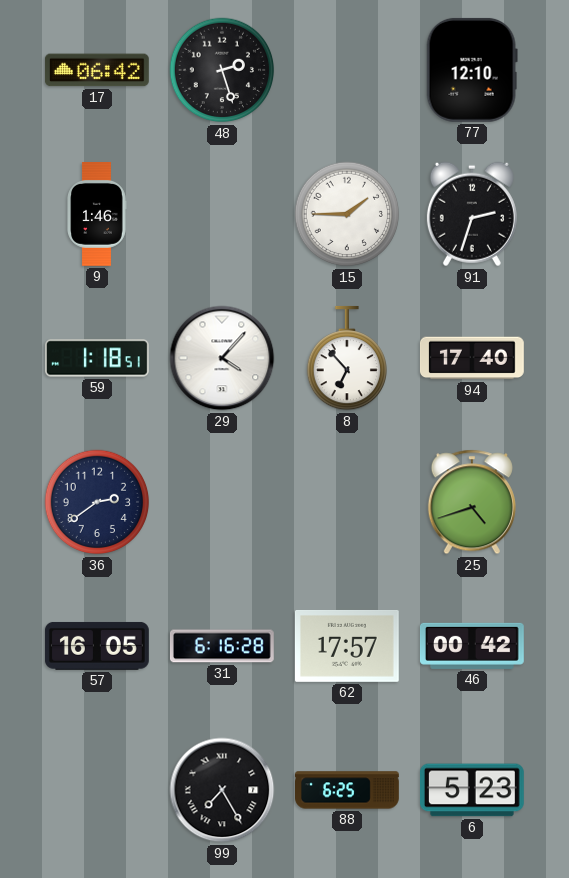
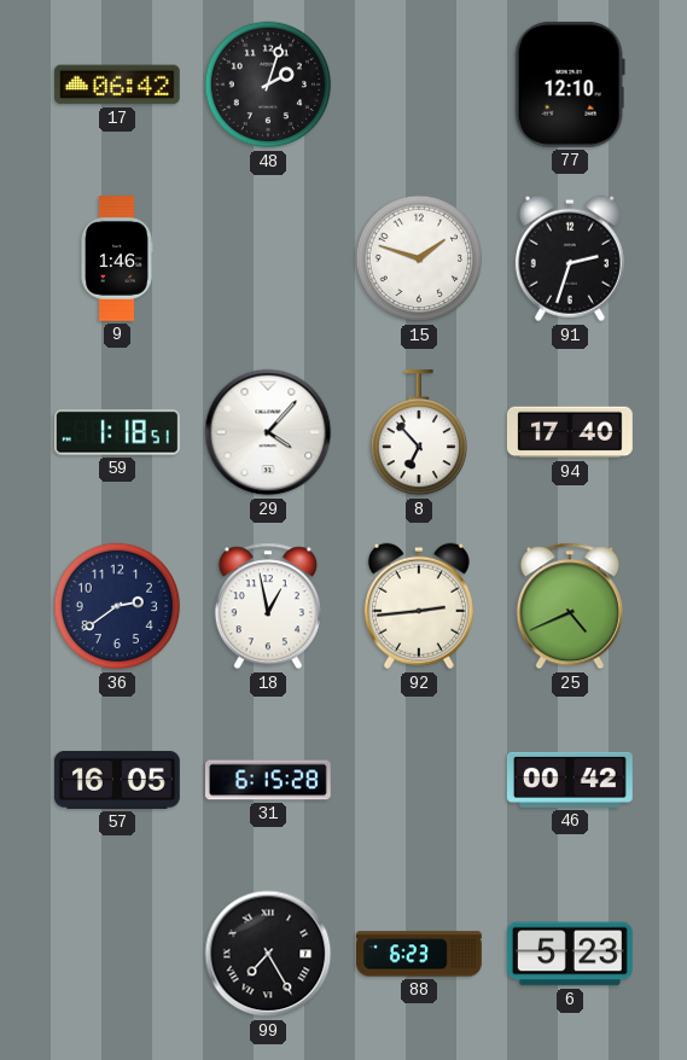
48: 2:27 -> 2:03
15: 1:45 -> 1:48
18: none -> 12:58
92: none -> 2:44
25: 4:42 -> 4:41
31: 6:16 -> 6:15
62: 17:57 -> none
88: 6:25 -> 6:23
